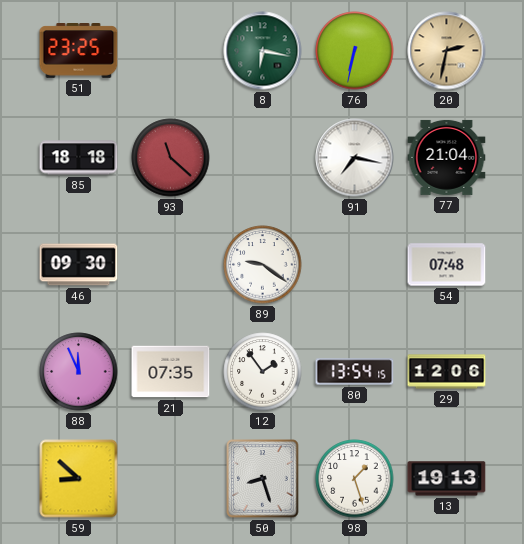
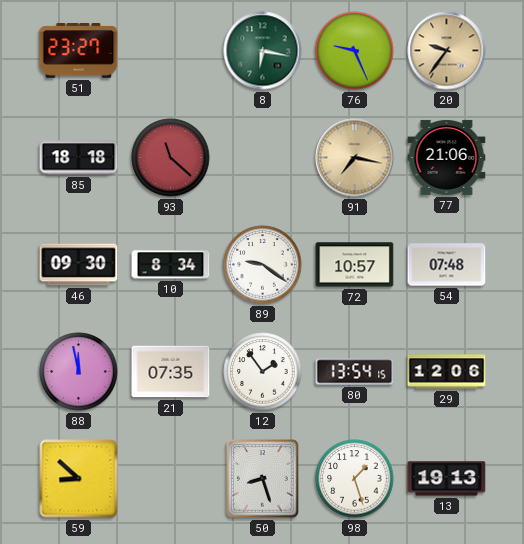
51: 23:25 -> 23:27
76: 6:32 -> 9:26
20: 2:32 -> 9:36
91 dial: white -> champagne
77: 21:04 -> 21:06
10: none -> 8:34
72: none -> 10:57
88: 11:56 -> 11:58
